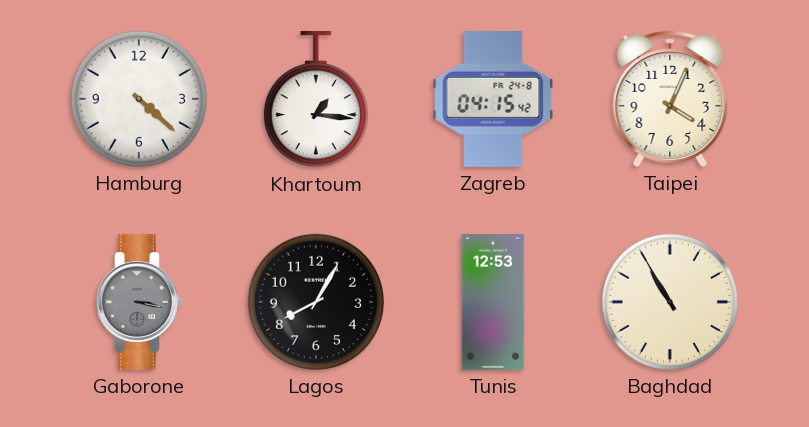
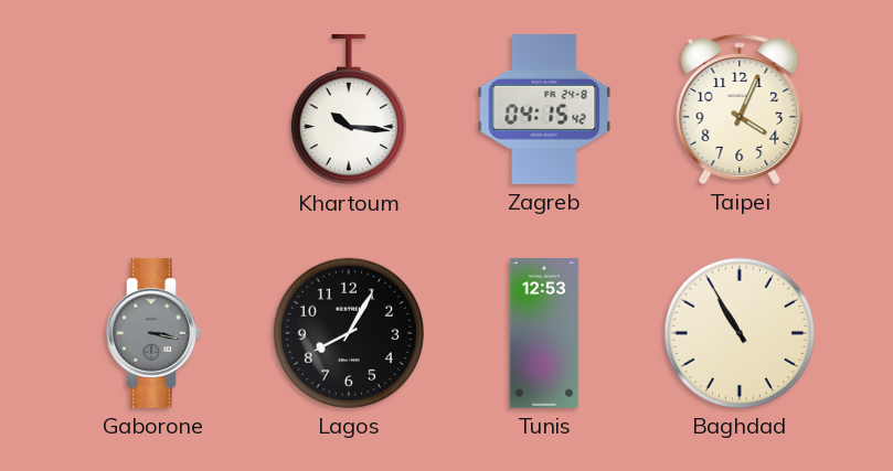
Hamburg: 4:22 -> none
Khartoum: 1:16 -> 10:16
